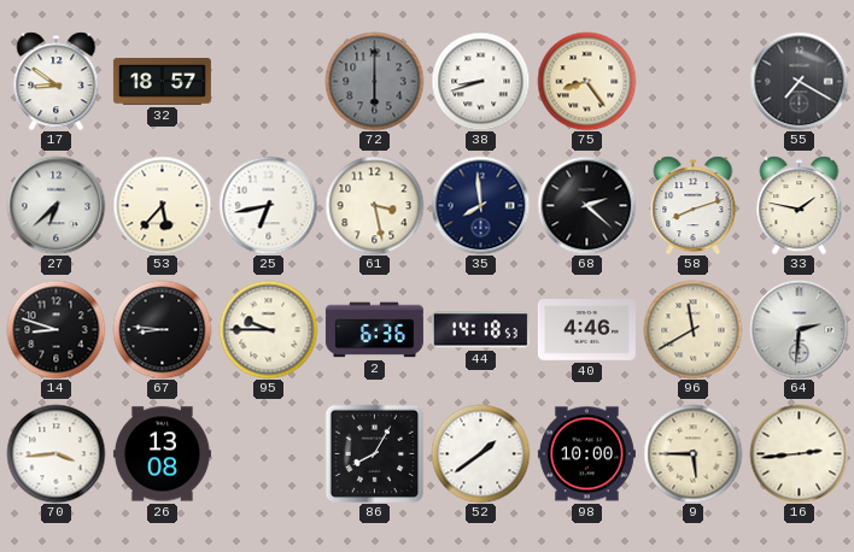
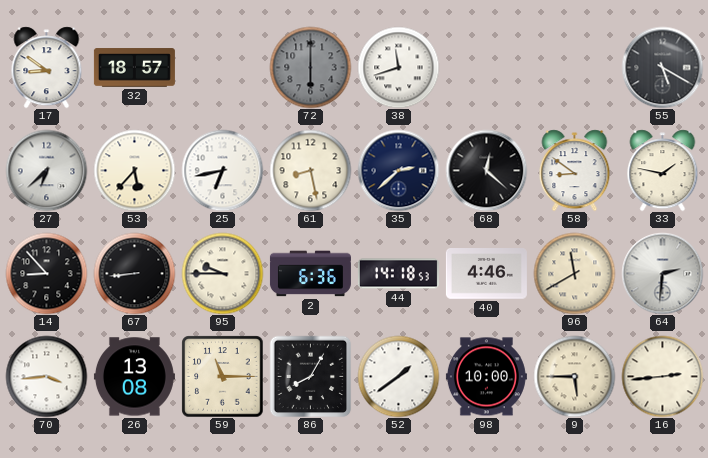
38: 8:42 -> 11:42
75: 8:24 -> none
55: 7:20 -> 5:20
61: 3:28 -> 8:28
35: 7:59 -> 2:38
68: 2:22 -> 12:22
58: 8:12 -> 8:51
14: 8:48 -> 8:53
67: 8:46 -> 8:44
59: none -> 11:15
